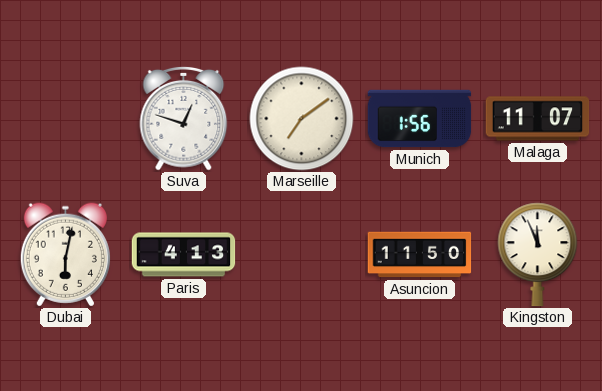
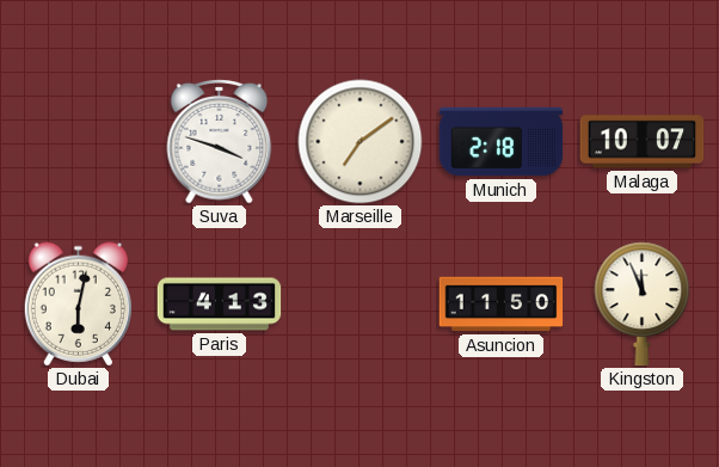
Suva: 12:48 -> 3:48
Munich: 1:56 -> 2:18
Malaga: 11:07 -> 10:07
